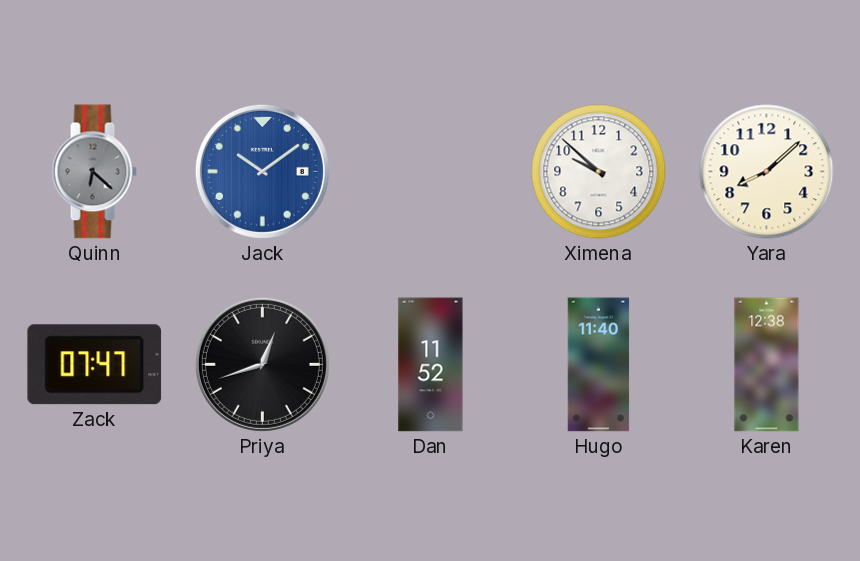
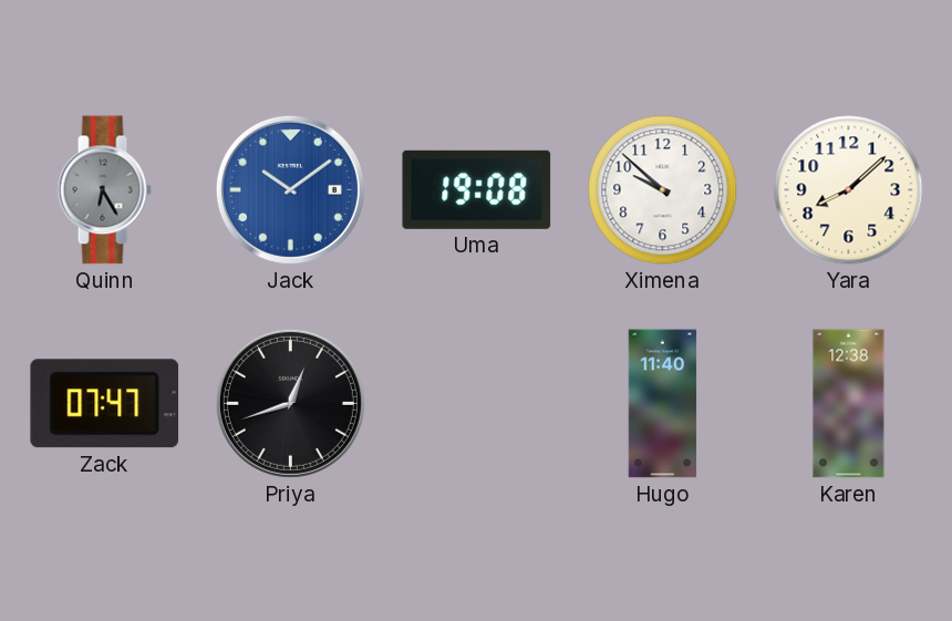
Quinn: 6:22 -> 6:25
Uma: none -> 19:08
Dan: 11:52 -> none
